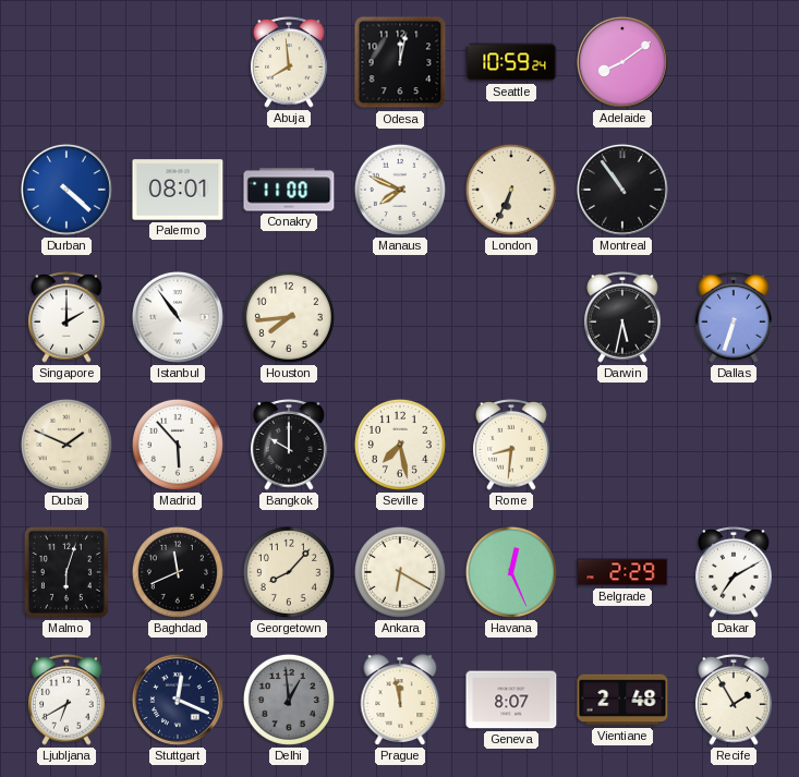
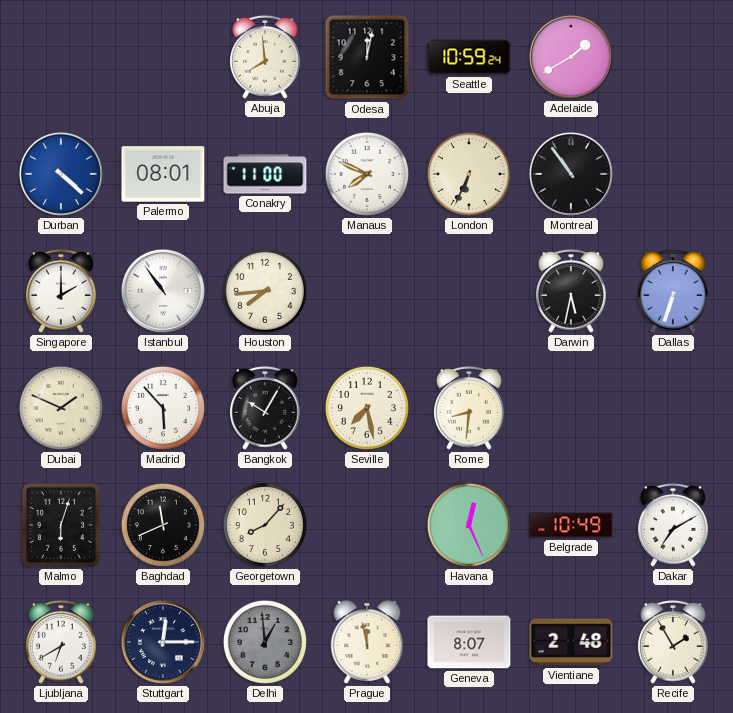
Adelaide: 8:09 -> 1:40
Bangkok: 10:00 -> 10:05
Ankara: 6:20 -> none
Belgrade: 2:29 -> 10:49
Stuttgart: 12:19 -> 12:15
